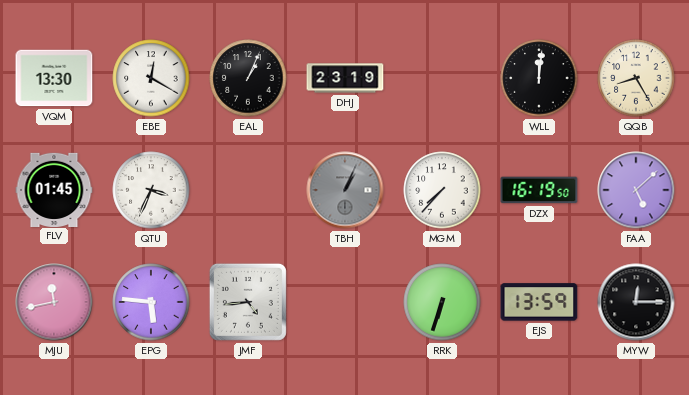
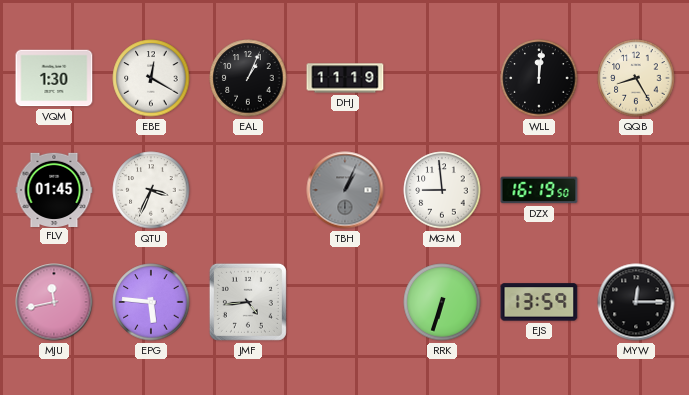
VQM: 13:30 -> 1:30
DHJ: 23:19 -> 11:19
MGM: 7:37 -> 8:59
FAA: 5:08 -> none
